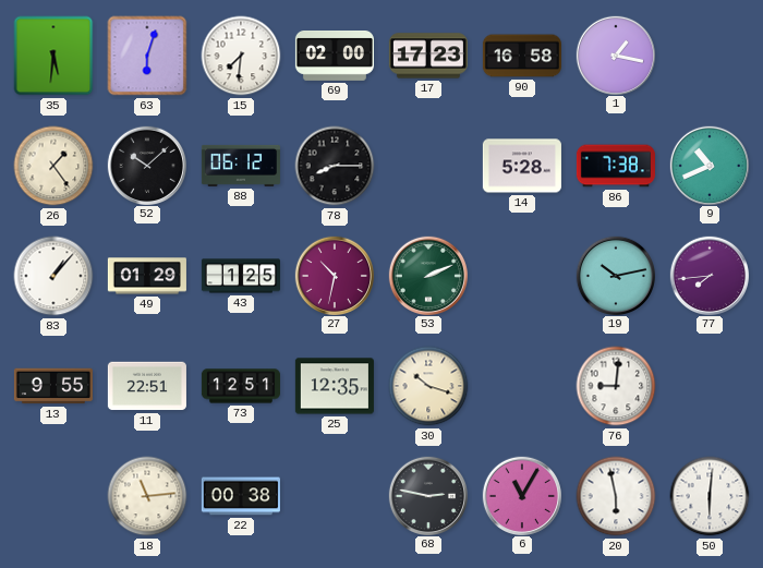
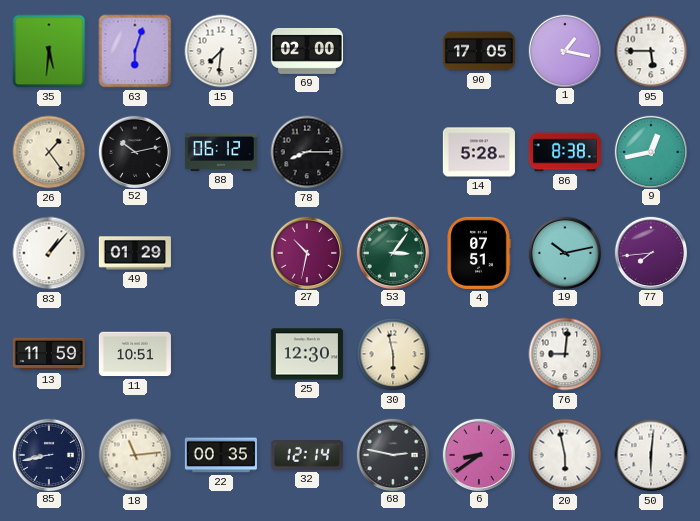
17: 17:23 -> none
90: 16:58 -> 17:05
95: none -> 5:45
52: 10:08 -> 10:13
86: 7:38 -> 8:38
9: 10:41 -> 12:43
43: 1:25 -> none
53: 2:11 -> 3:06
4: none -> 07:51
13: 9:55 -> 11:59
11: 22:51 -> 10:51
73: 12:51 -> none
25: 12:35 -> 12:30
30: 10:18 -> 5:58
85: none -> 8:43
22: 00:38 -> 00:35
32: none -> 12:14
6: 11:05 -> 8:39
